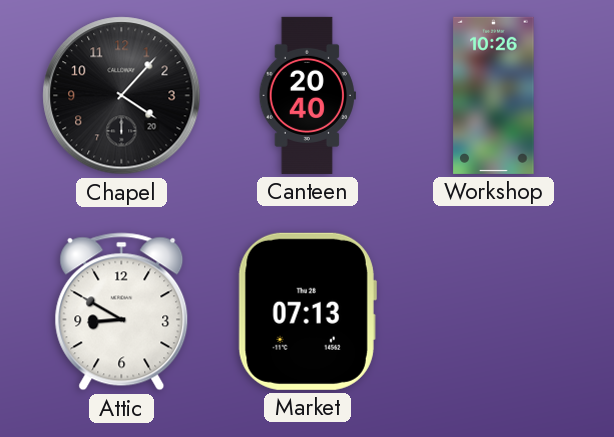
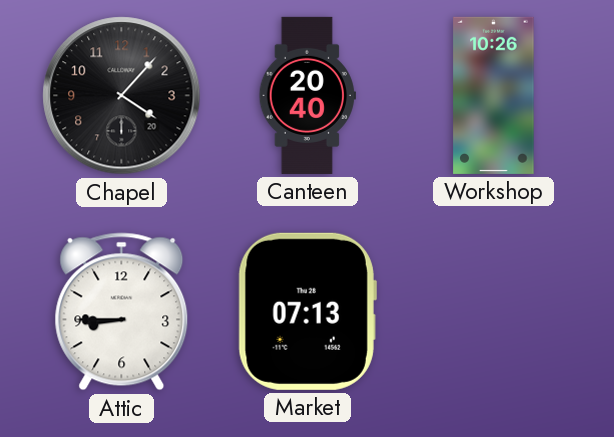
Attic: 8:50 -> 8:45
